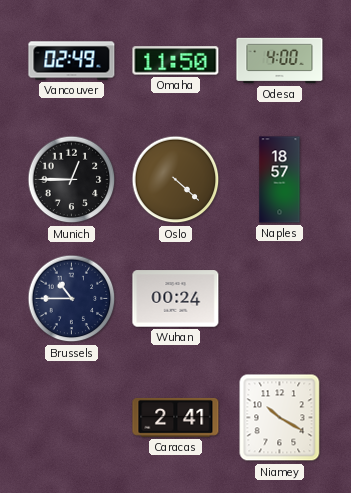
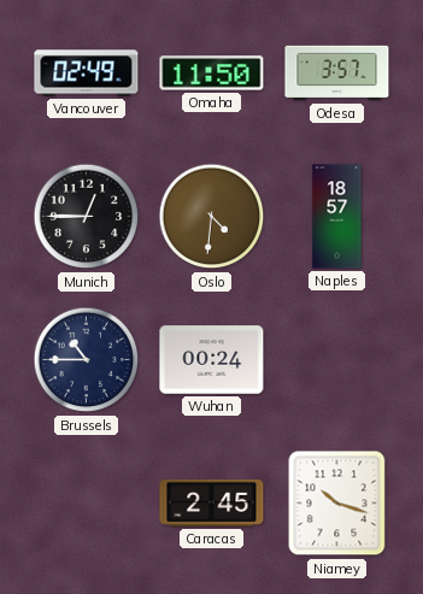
Odesa: 4:00 -> 3:57
Oslo: 4:22 -> 4:31
Caracas: 2:41 -> 2:45
Niamey: 10:20 -> 10:18
